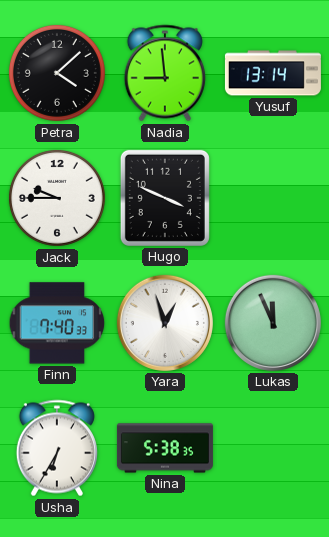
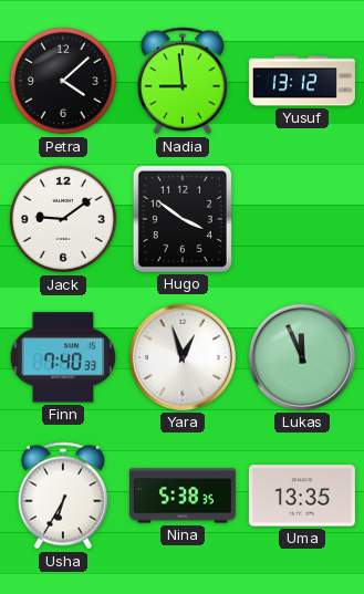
Yusuf: 13:14 -> 13:12
Jack: 9:45 -> 9:09
Hugo: 3:49 -> 3:51
Uma: none -> 13:35
